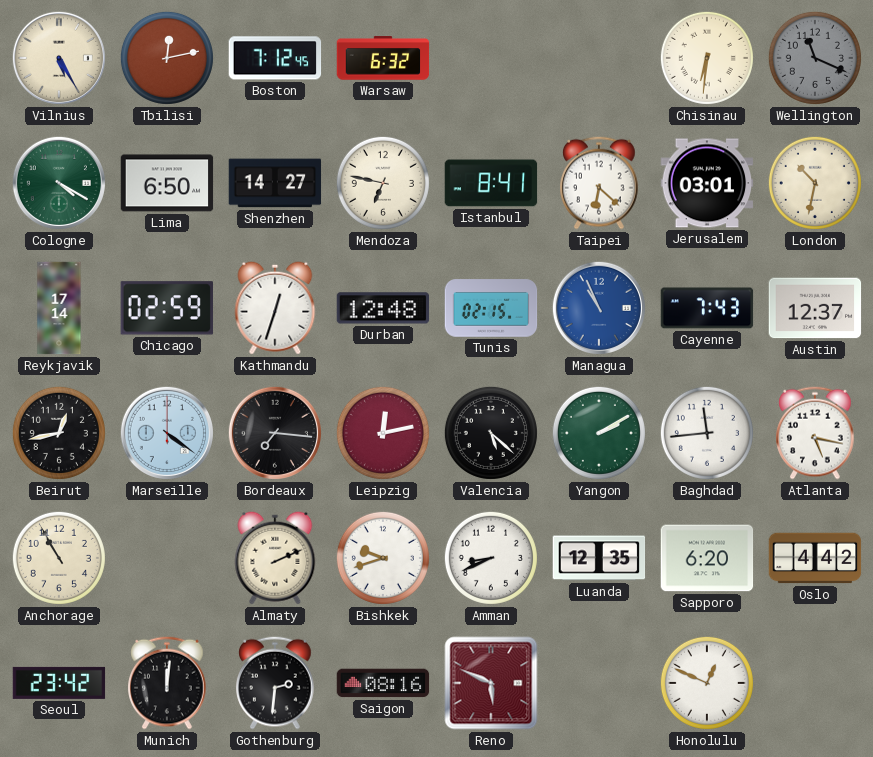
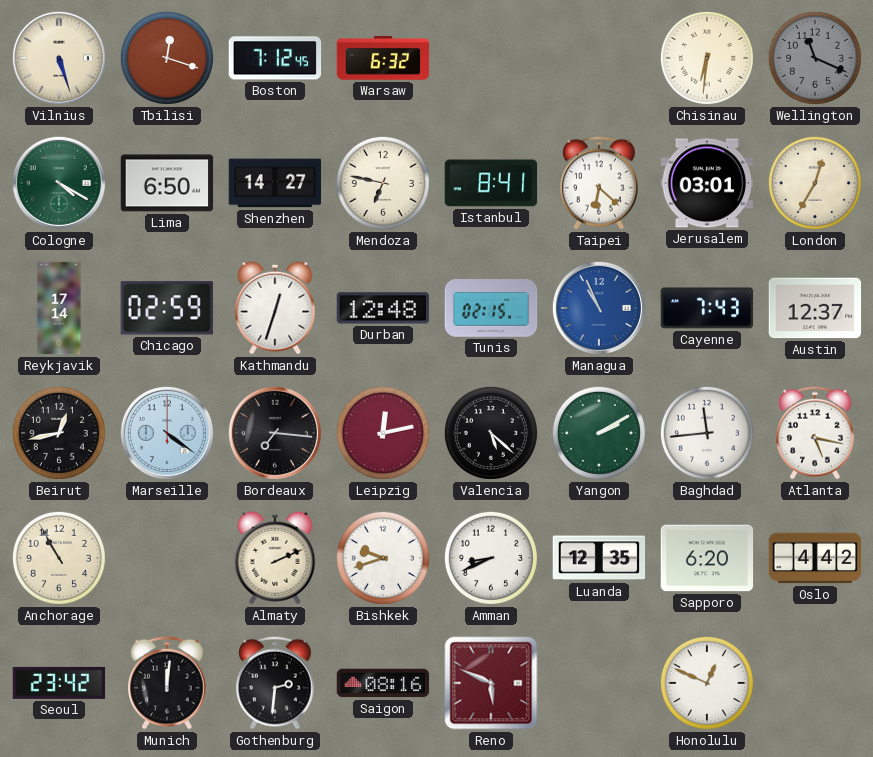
Vilnius: 5:25 -> 5:27
Tbilisi: 12:13 -> 12:18
London: 10:32 -> 12:35
